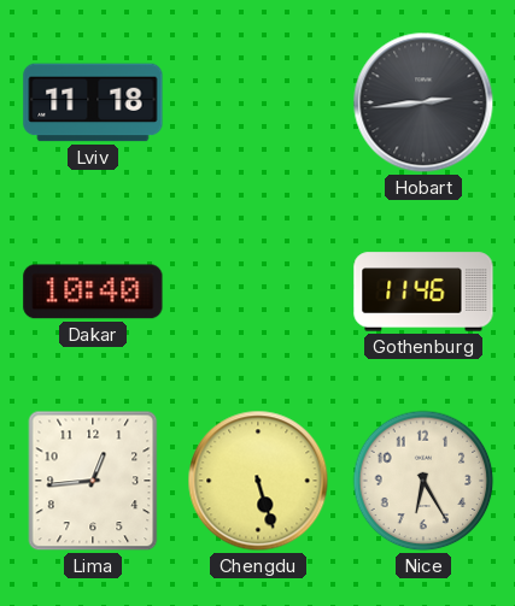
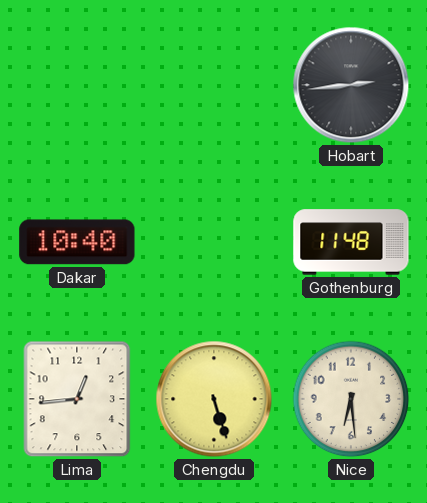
Lviv: 11:18 -> none
Gothenburg: 11:46 -> 11:48
Nice: 6:25 -> 6:29
